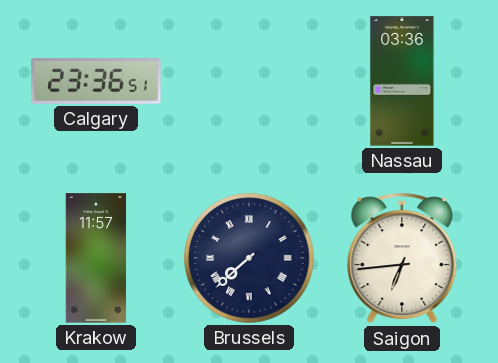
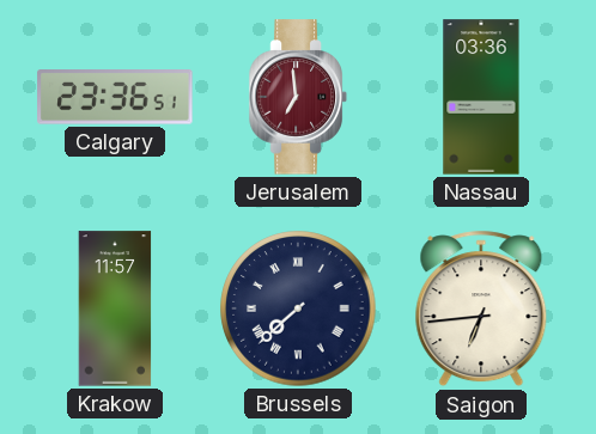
Jerusalem: none -> 6:59
